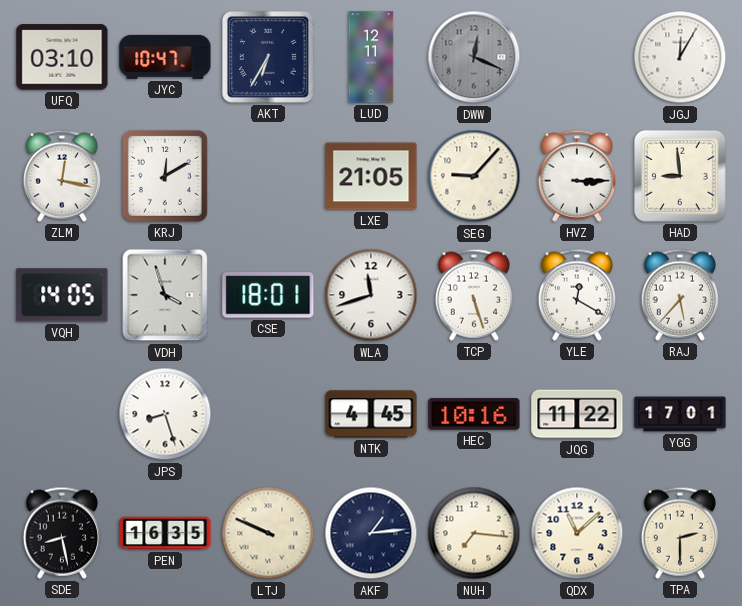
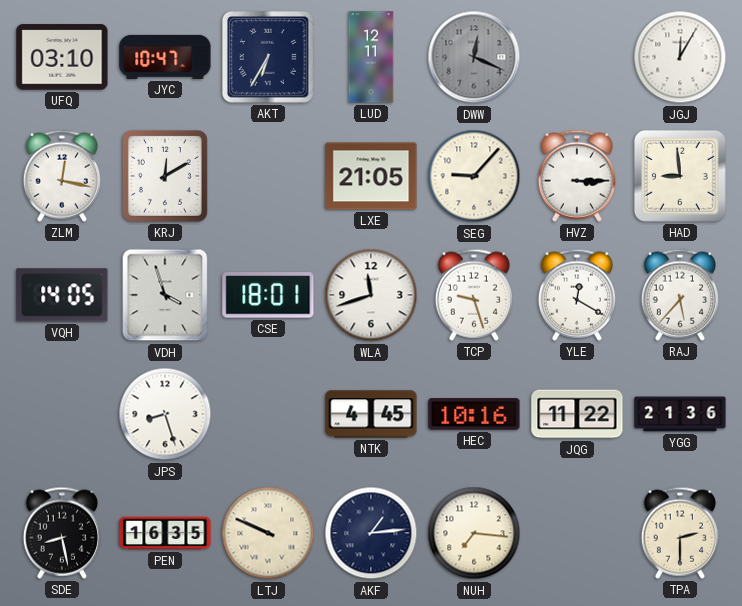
TCP: 5:27 -> 9:27
YGG: 17:01 -> 21:36
QDX: 11:08 -> none
